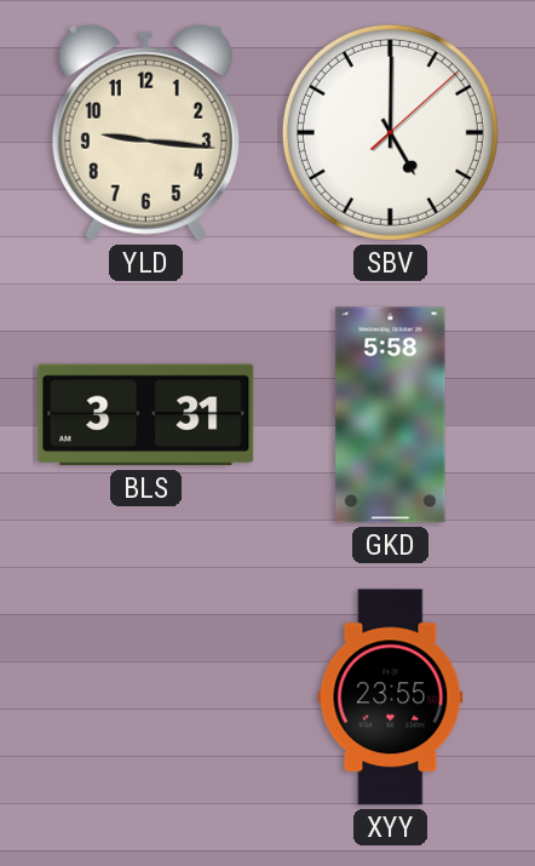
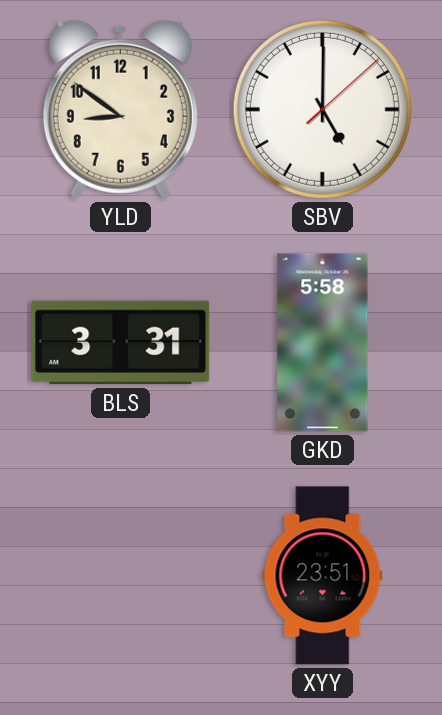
YLD: 9:16 -> 8:51
XYY: 23:55 -> 23:51
